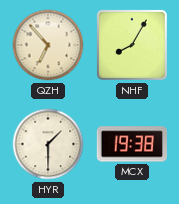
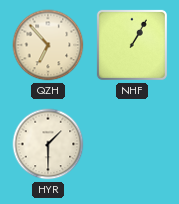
NHF: 8:05 -> 1:05
MCX: 19:38 -> none
